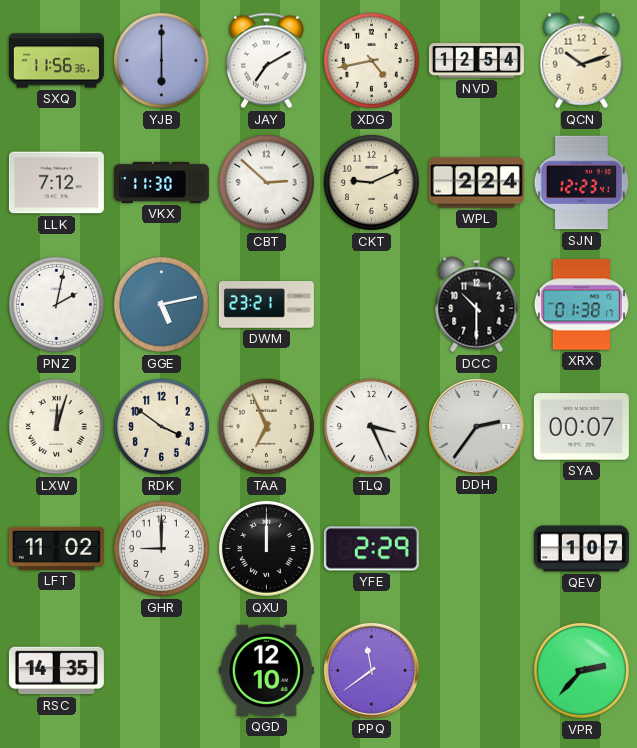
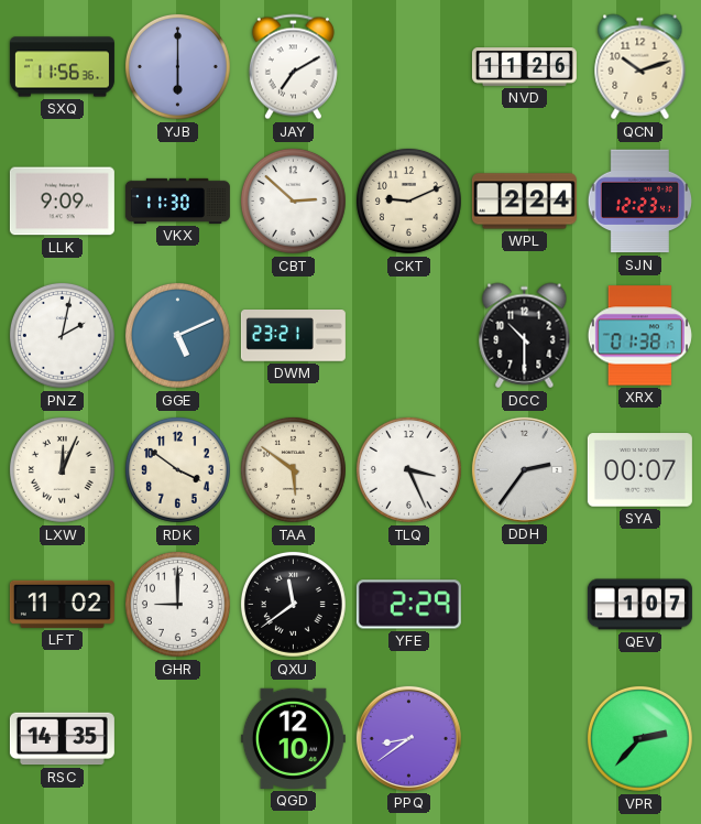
XDG: 4:43 -> none
NVD: 12:54 -> 11:26
LLK: 7:12 -> 9:09
GGE: 5:13 -> 5:11
LXW: 12:03 -> 12:04
TAA: 6:56 -> 5:51
QXU: 12:00 -> 11:39
PPQ: 11:39 -> 8:39
